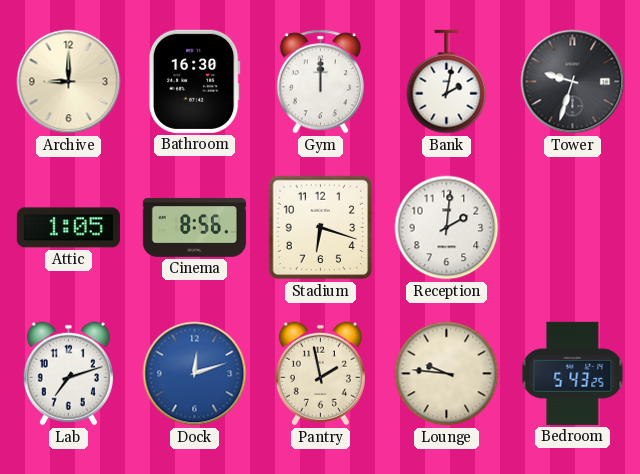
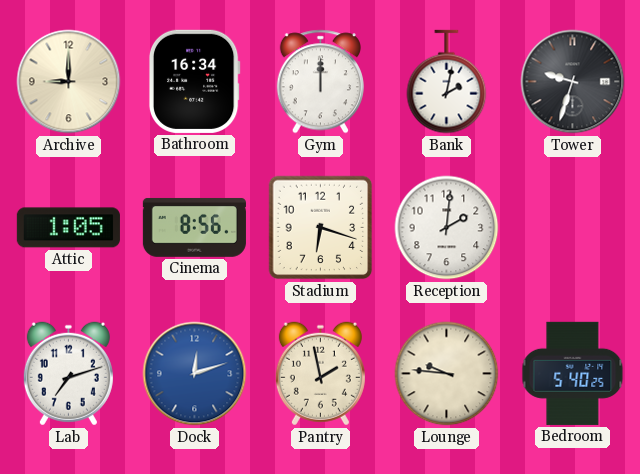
Bathroom: 16:30 -> 16:34
Bedroom: 5:43 -> 5:40
